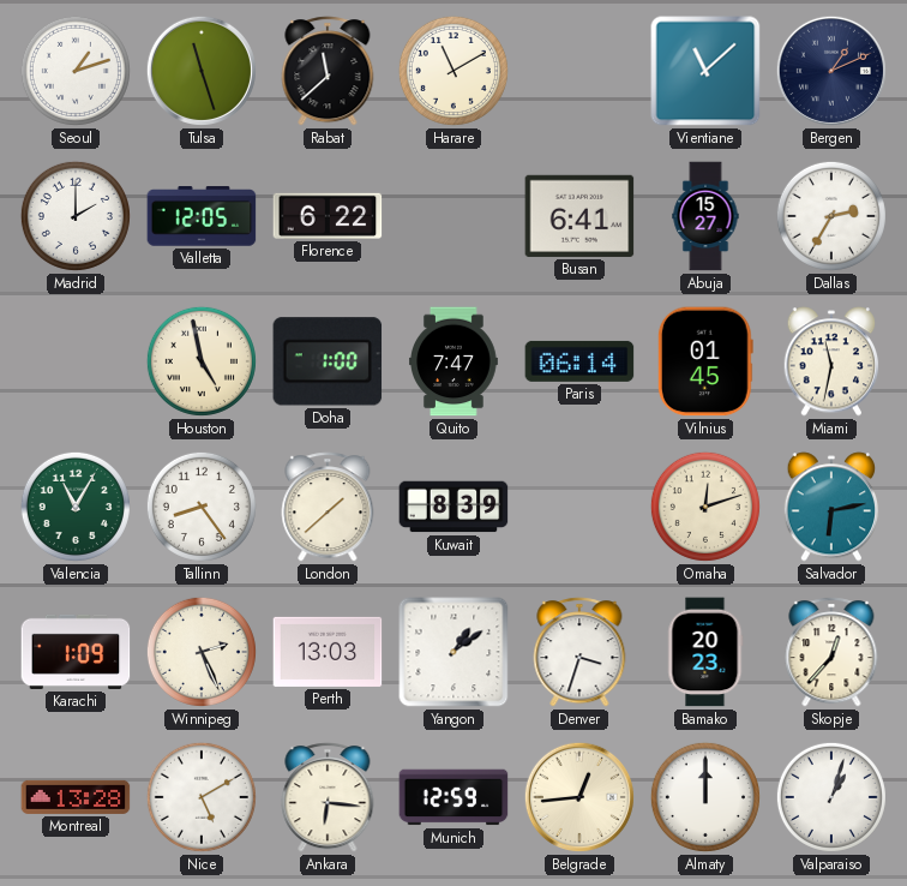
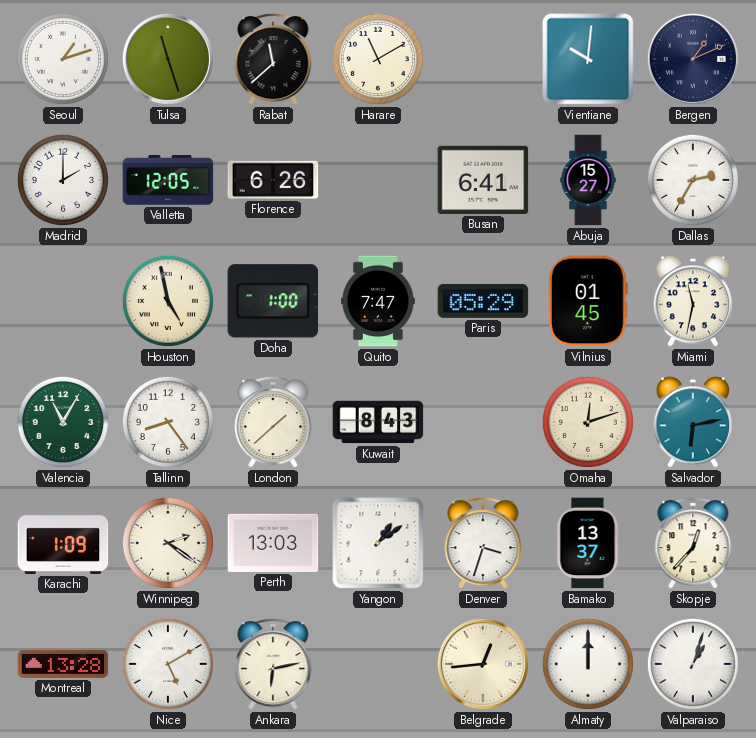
Vientiane: 11:08 -> 10:01
Florence: 6:22 -> 6:26
Paris: 06:14 -> 05:29
Kuwait: 8:39 -> 8:43
Winnipeg: 2:26 -> 2:21
Bamako: 20:23 -> 13:37
Ankara: 6:16 -> 6:13
Munich: 12:59 -> none
